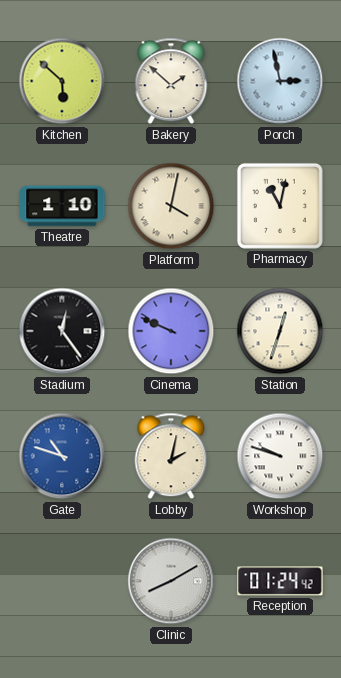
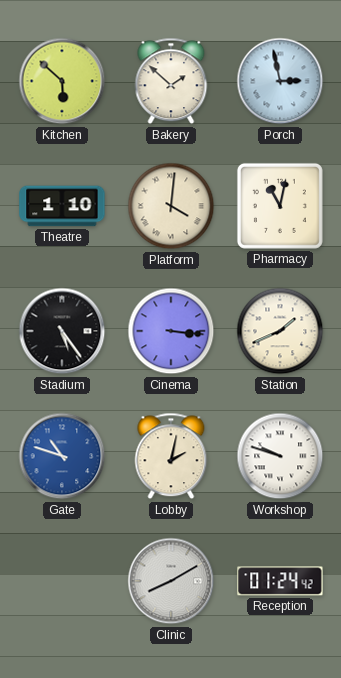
Platform: 4:02 -> 4:01
Stadium: 12:24 -> 5:24
Cinema: 9:49 -> 3:16
Station: 12:33 -> 1:41
